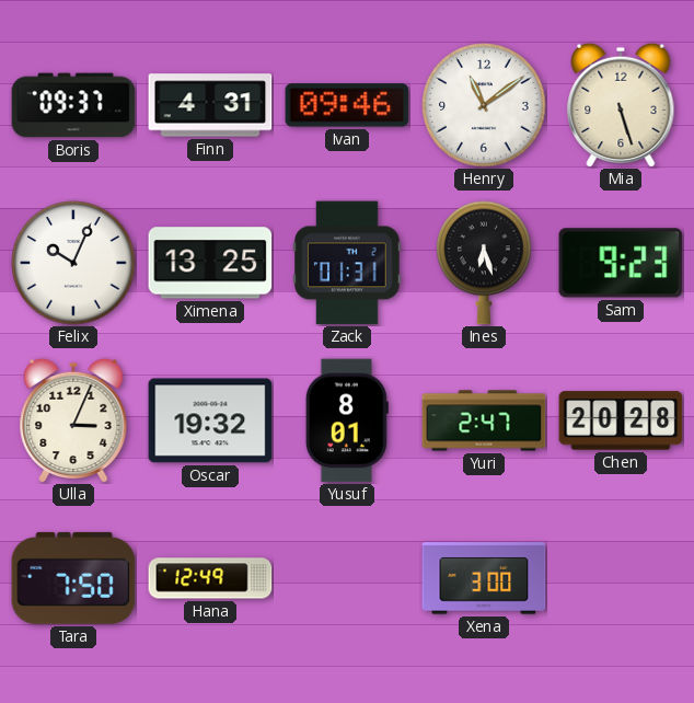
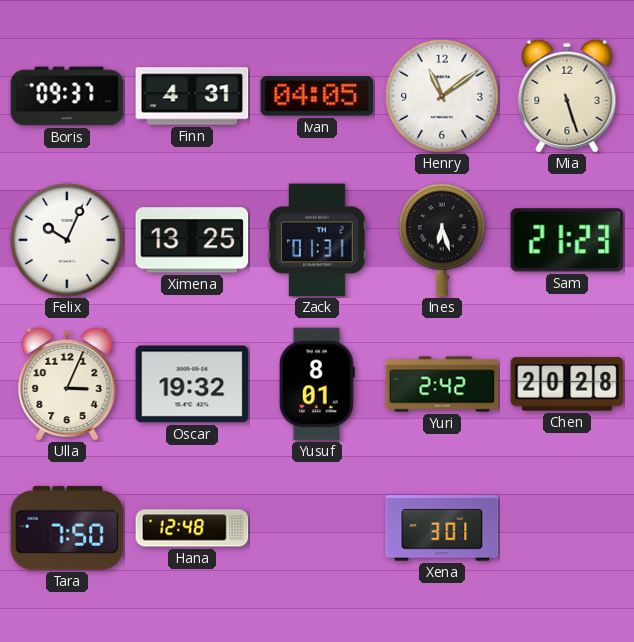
Ivan: 09:46 -> 04:05
Sam: 9:23 -> 21:23
Yuri: 2:47 -> 2:42
Hana: 12:49 -> 12:48
Xena: 3:00 -> 3:01
